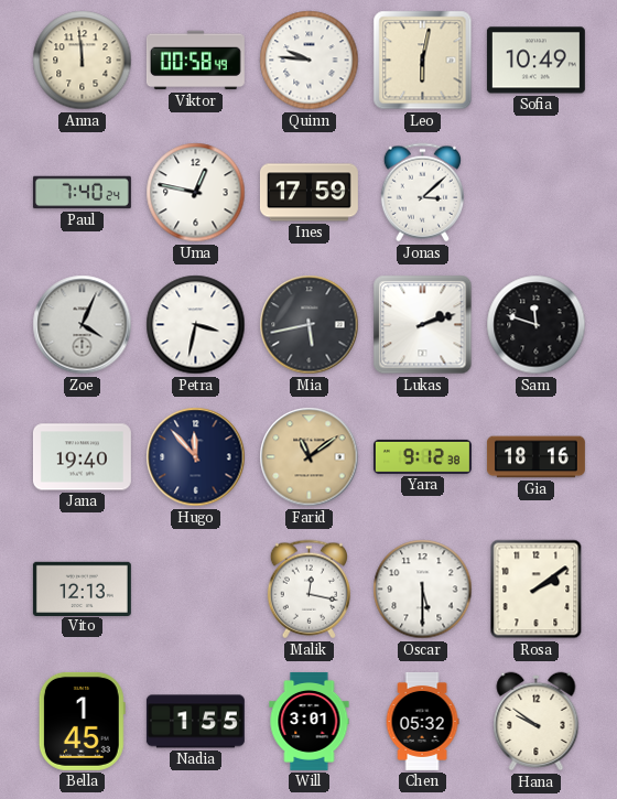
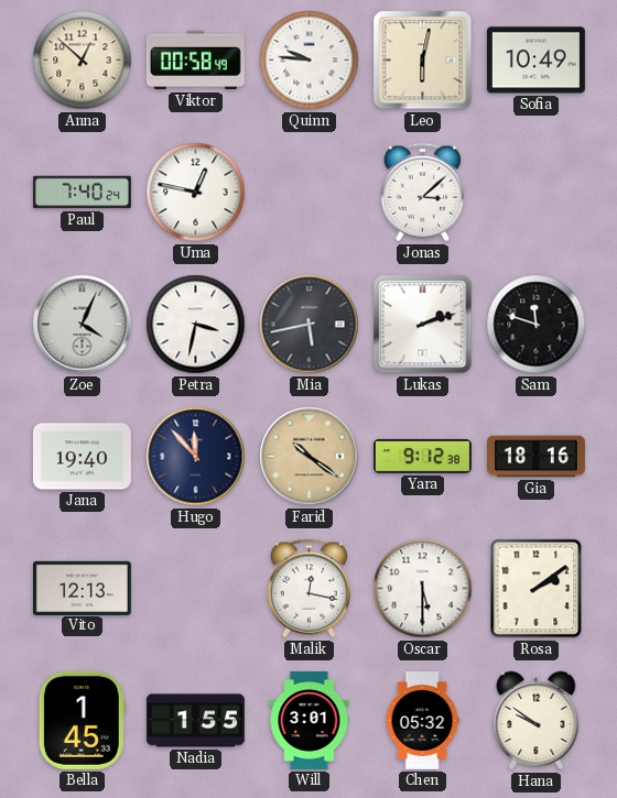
Anna: 11:59 -> 12:52
Ines: 17:59 -> none
Farid: 11:09 -> 10:21
